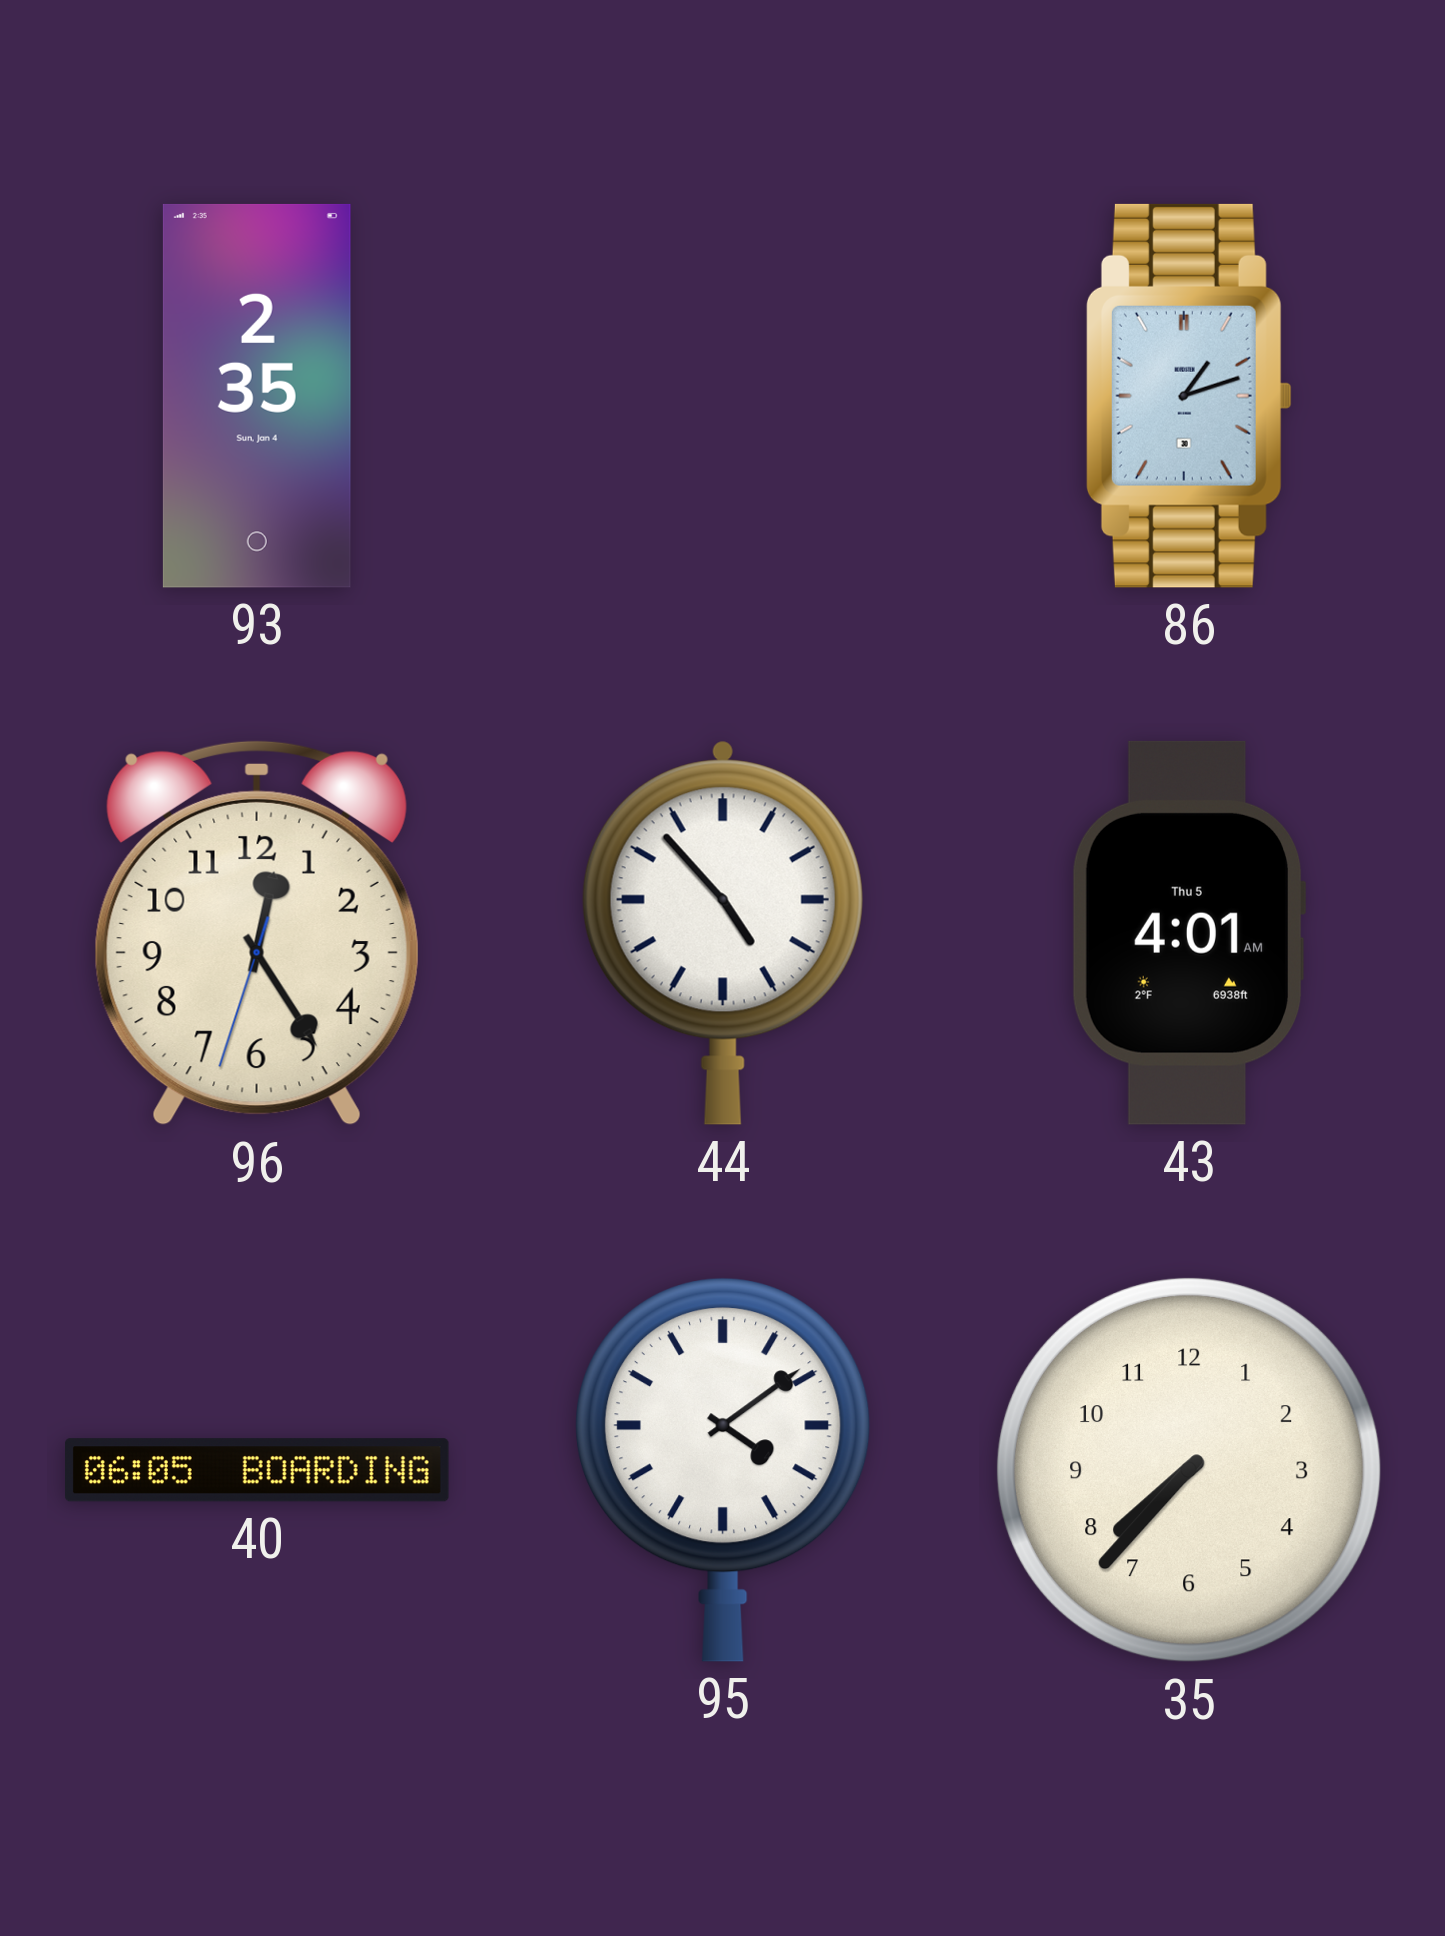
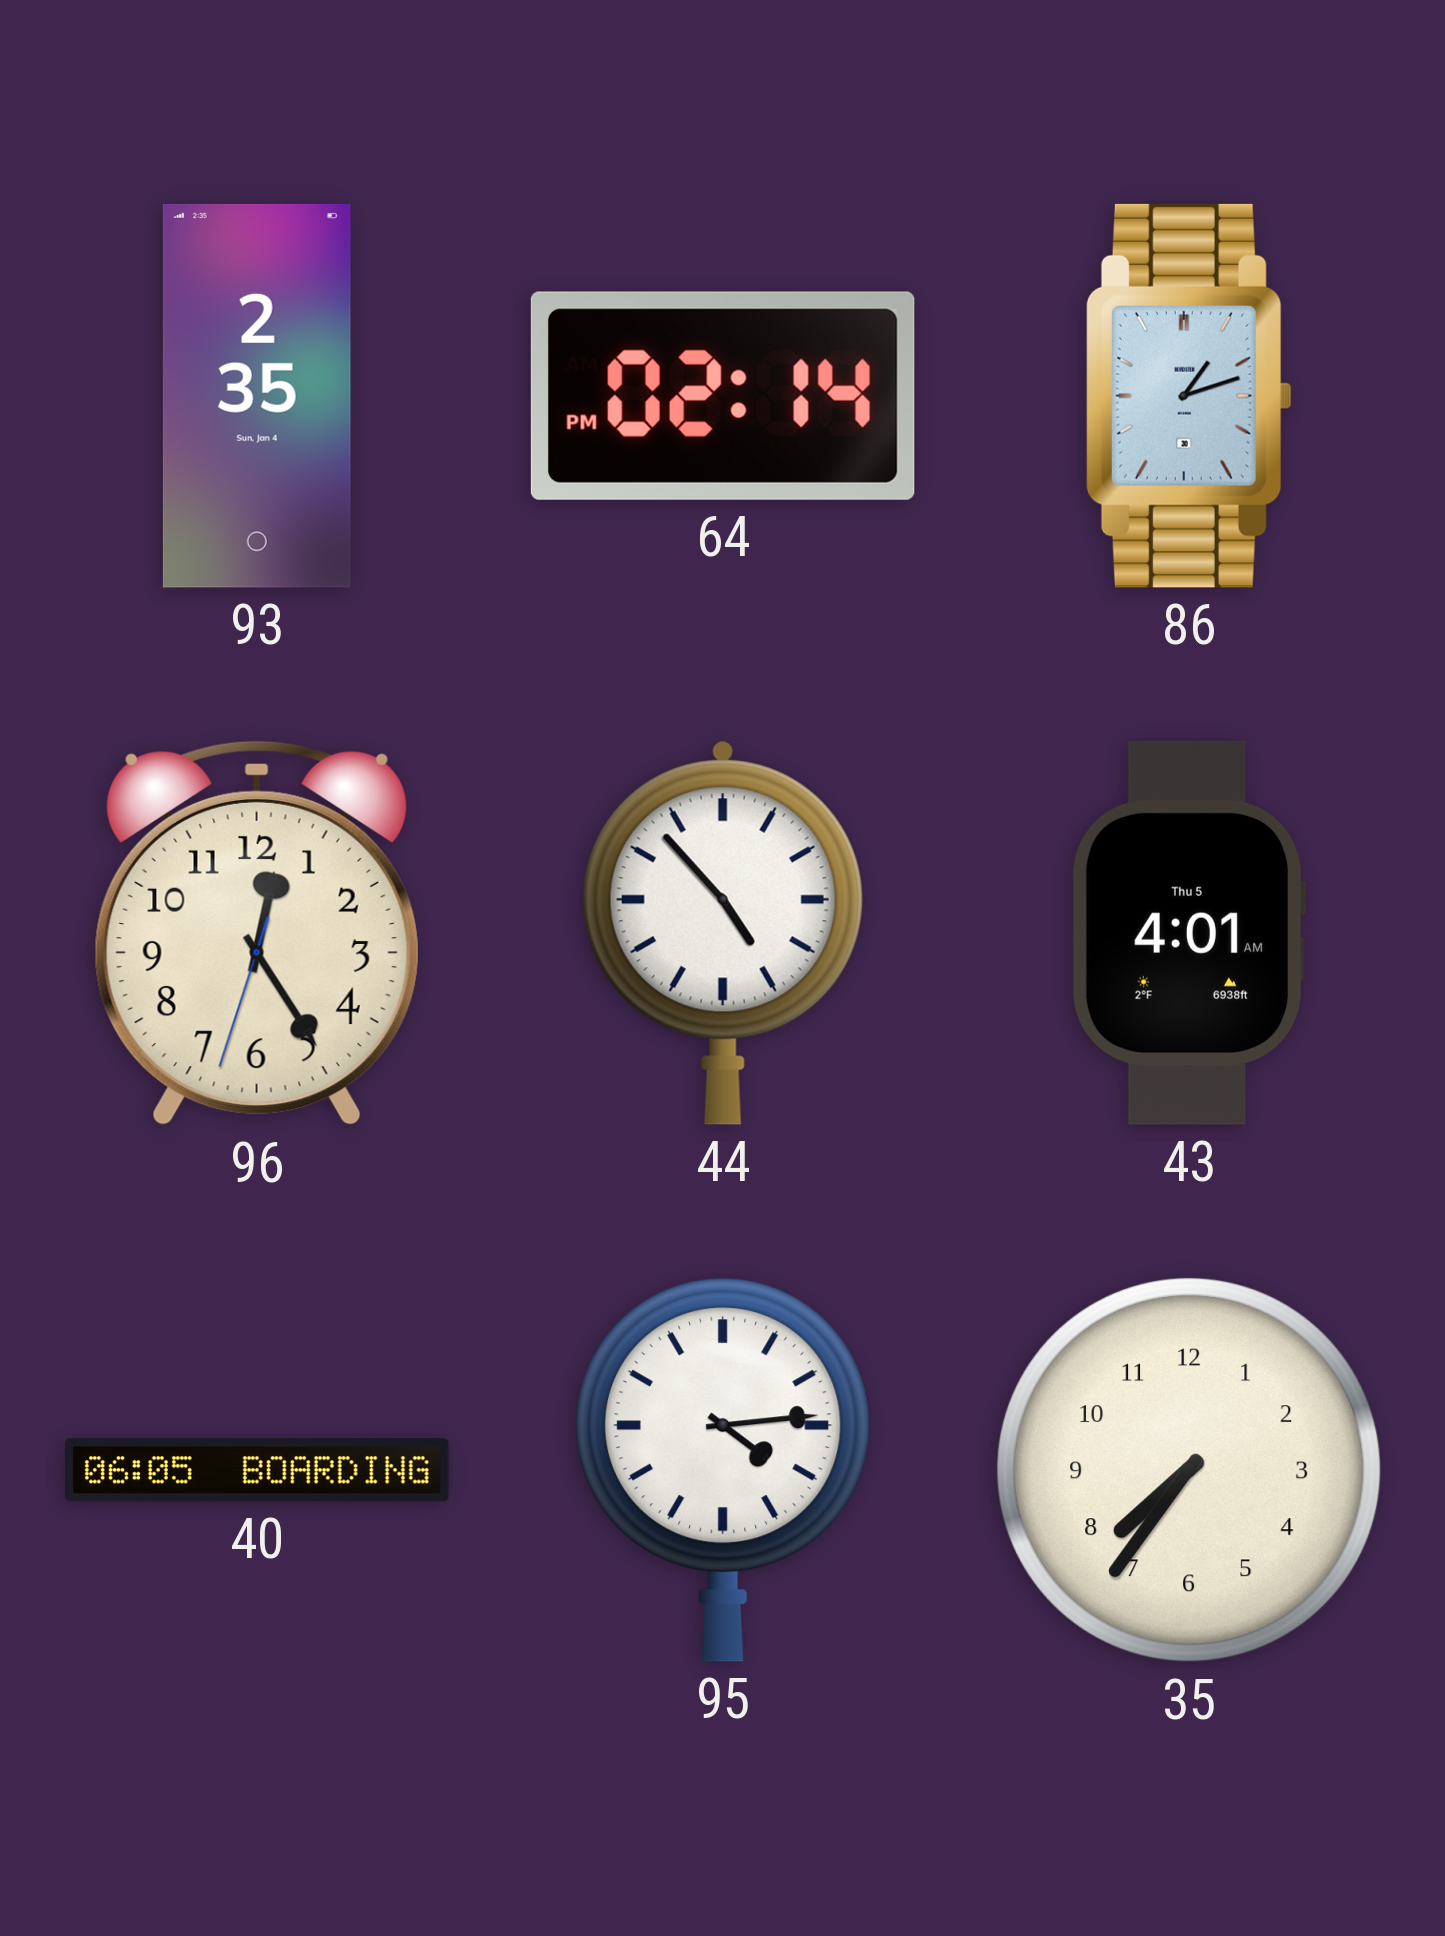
64: none -> 02:14
95: 4:09 -> 4:14
35: 7:37 -> 7:36
